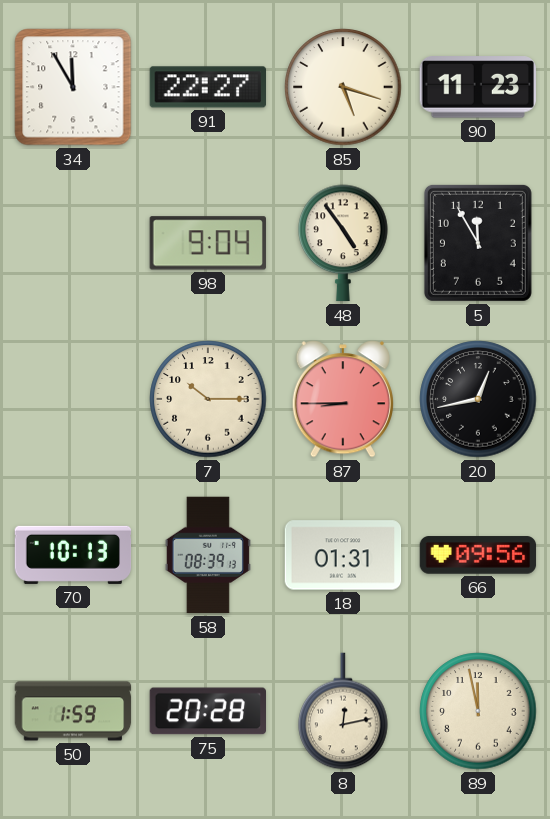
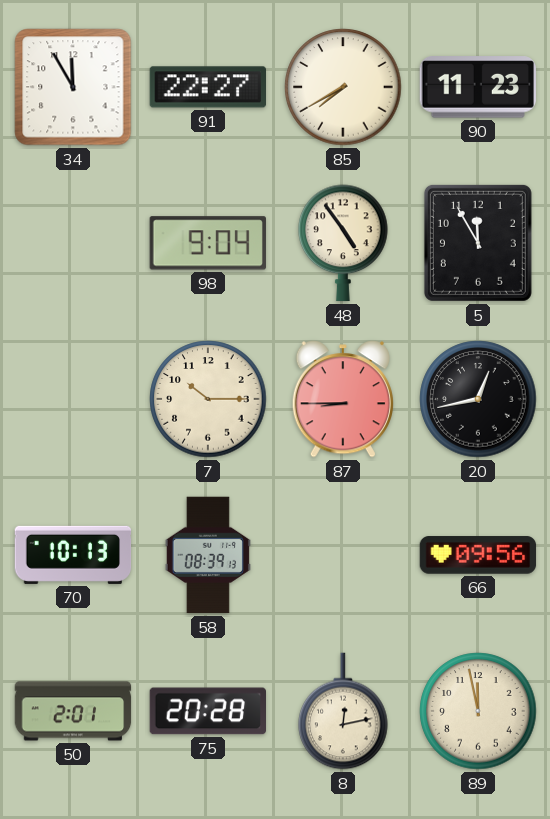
85: 5:18 -> 7:40
18: 01:31 -> none
50: 1:59 -> 2:01
